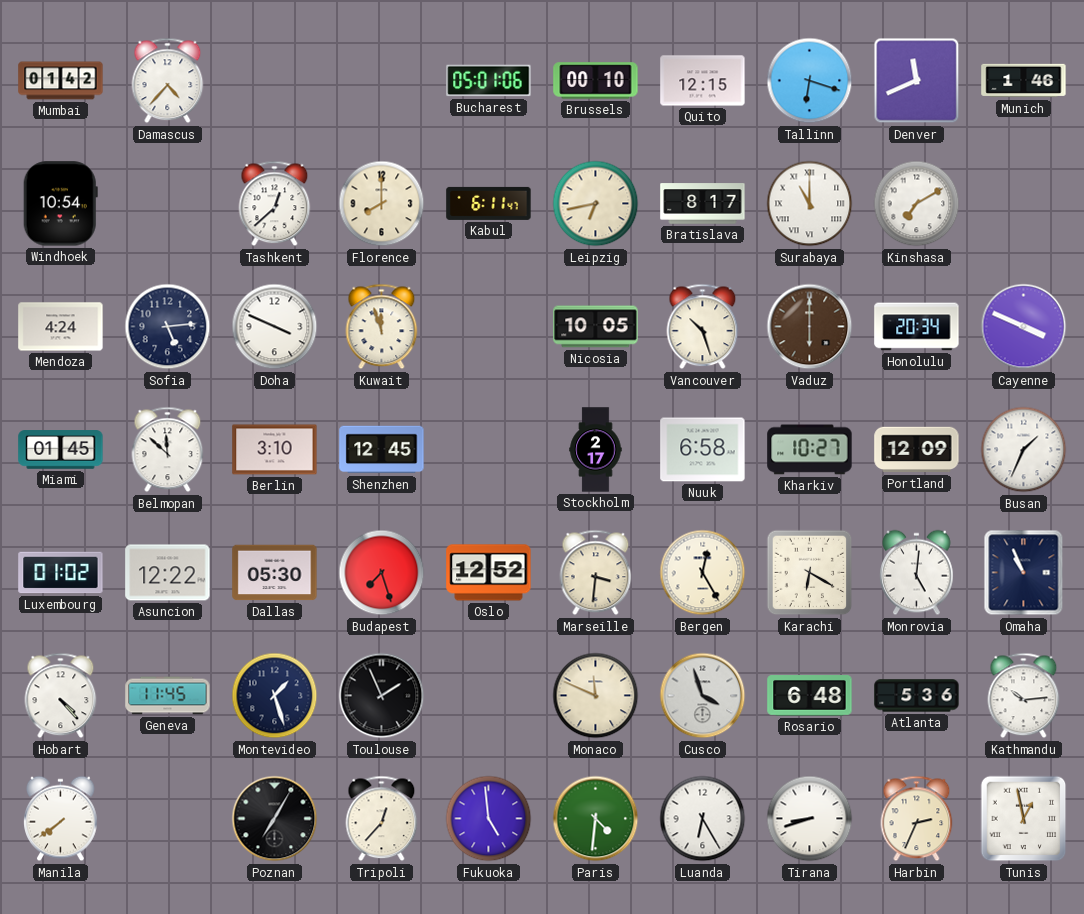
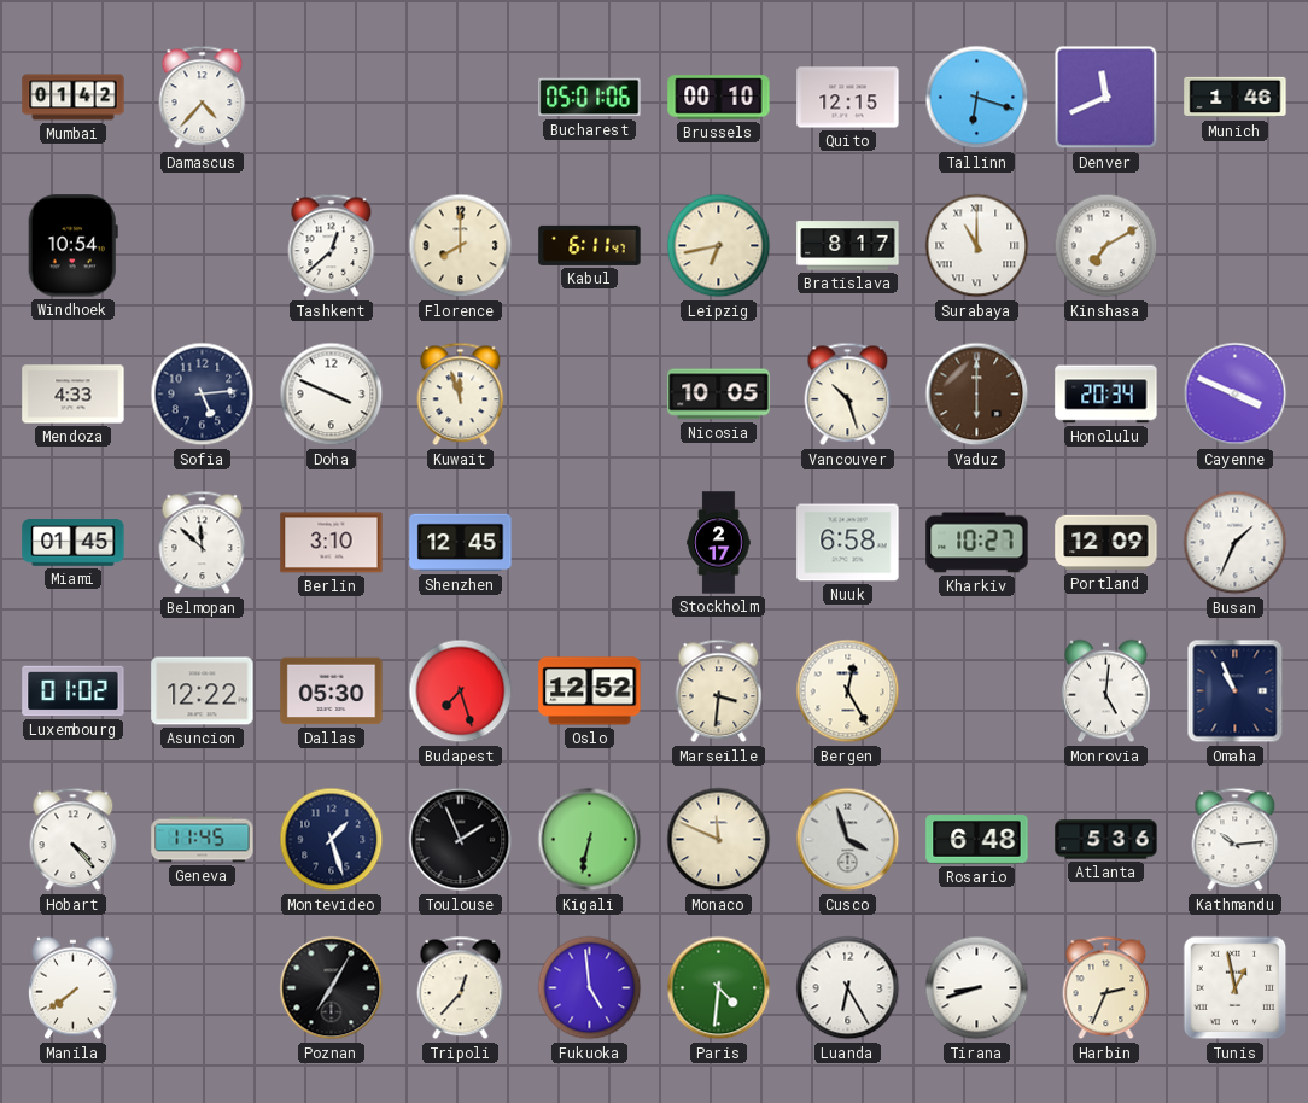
Mendoza: 4:24 -> 4:33
Karachi: 6:20 -> none
Kigali: none -> 6:32
